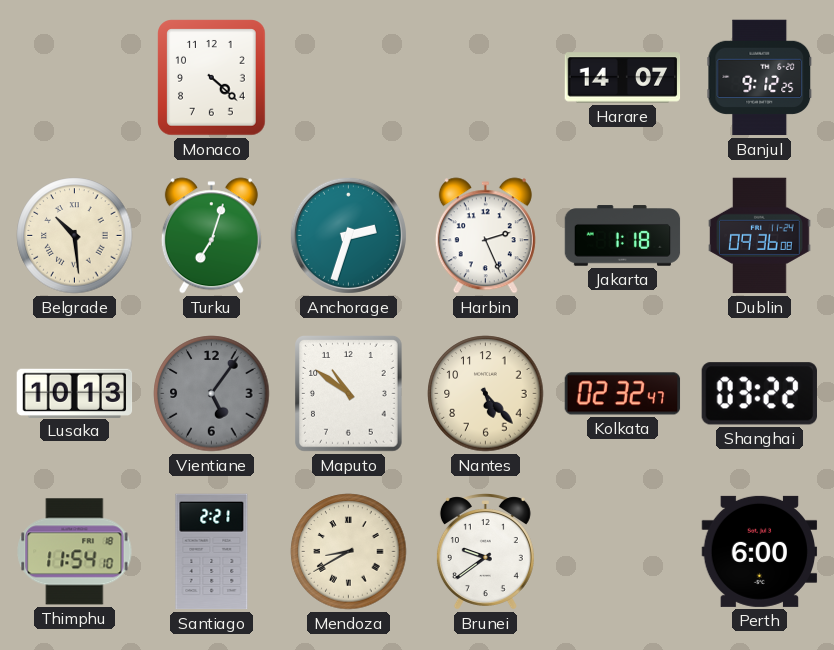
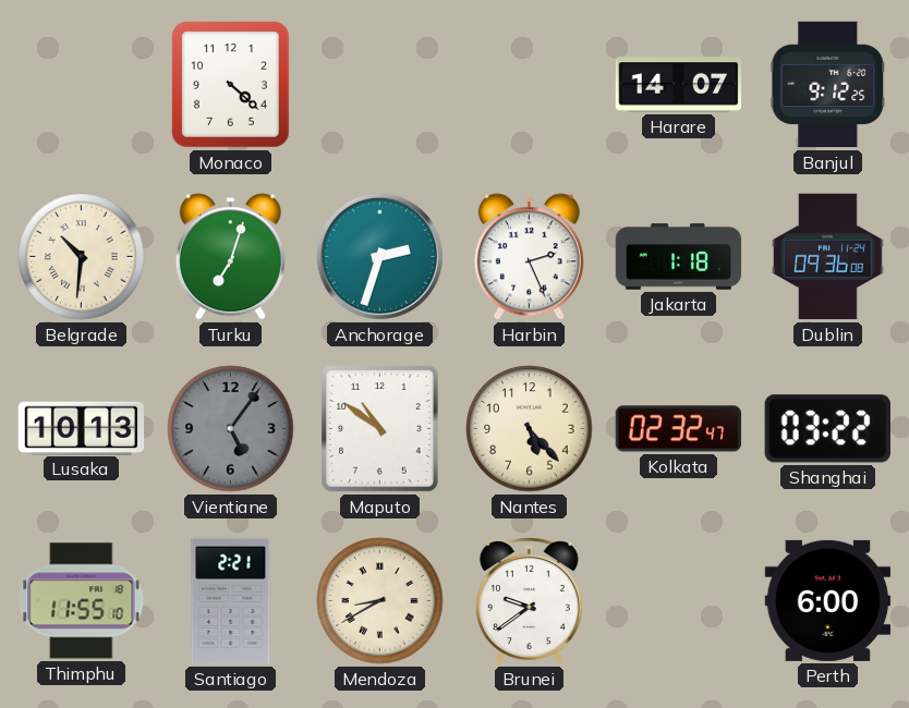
Belgrade: 10:29 -> 10:31
Thimphu: 11:54 -> 11:55
